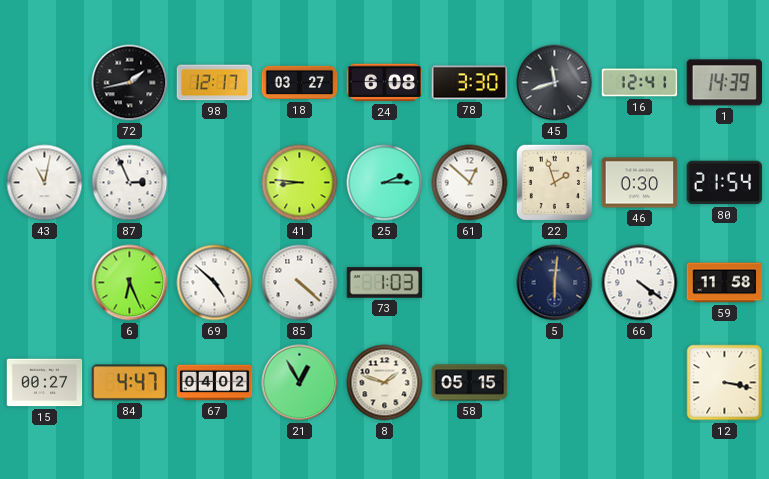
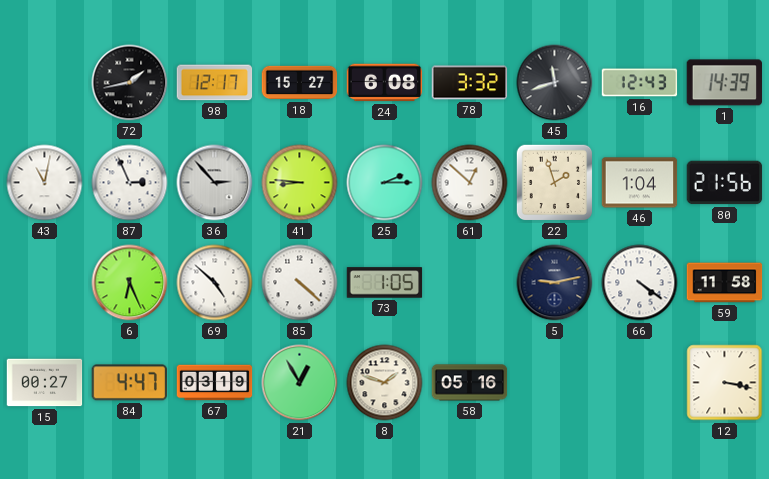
18: 03:27 -> 15:27
78: 3:30 -> 3:32
16: 12:41 -> 12:43
36: none -> 2:53
46: 0:30 -> 1:04
80: 21:54 -> 21:56
73: 1:03 -> 1:05
5: 6:01 -> 9:13
67: 04:02 -> 03:19
58: 05:15 -> 05:16
